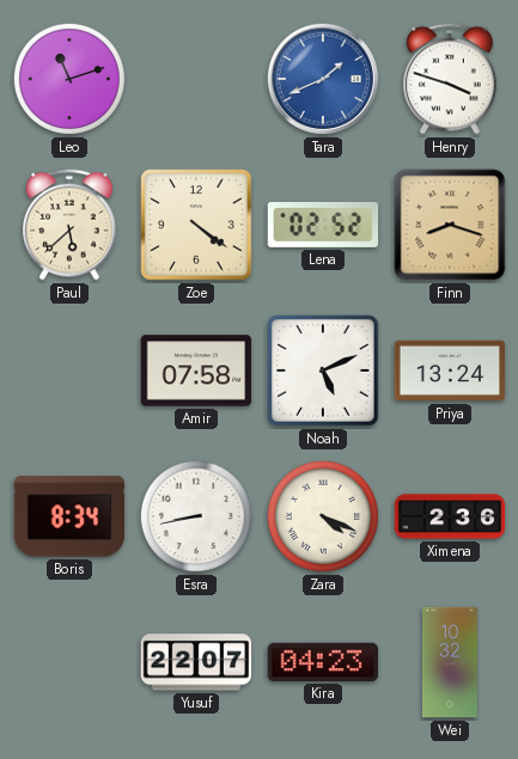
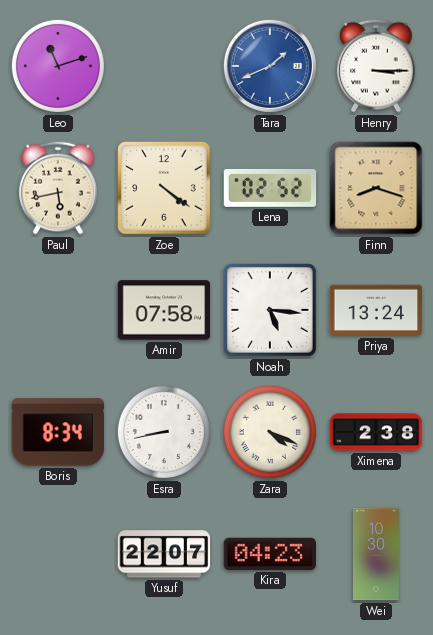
Henry: 3:48 -> 3:15
Paul: 5:38 -> 5:43
Noah: 5:11 -> 5:16
Ximena: 2:36 -> 2:38
Wei: 10:32 -> 10:30
